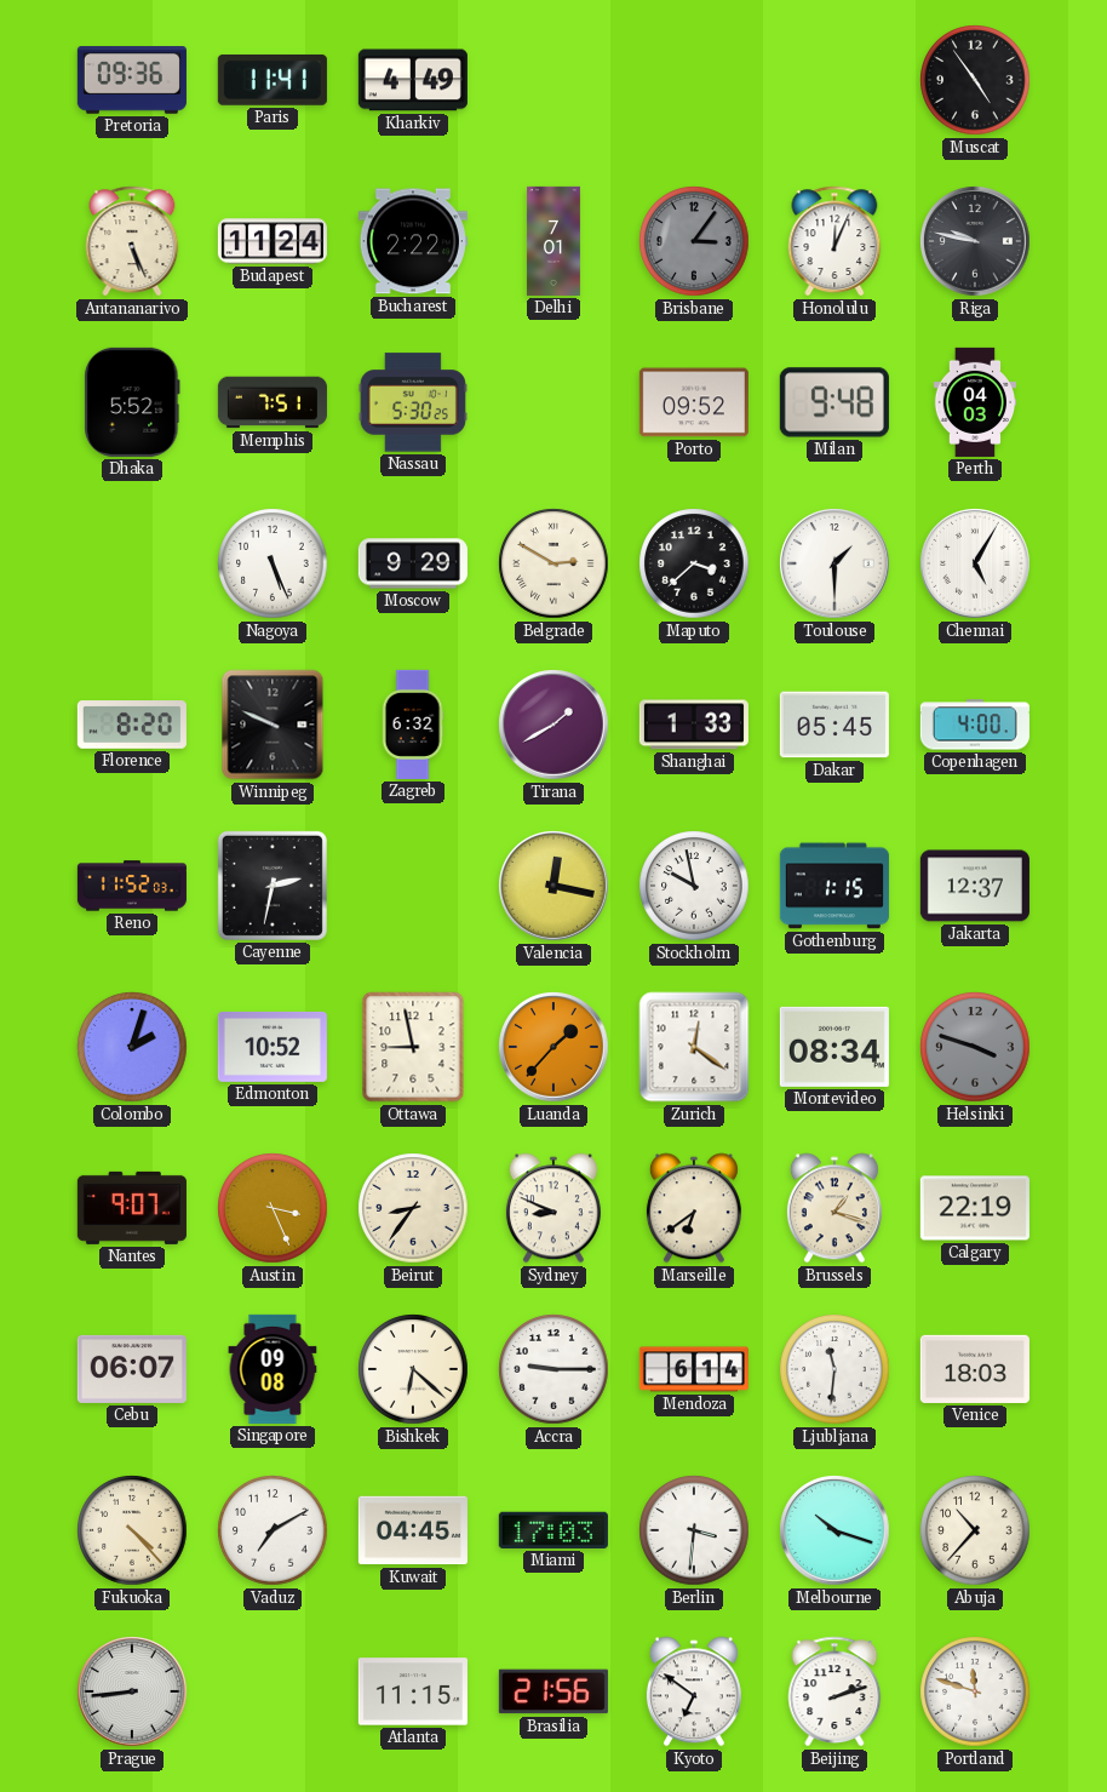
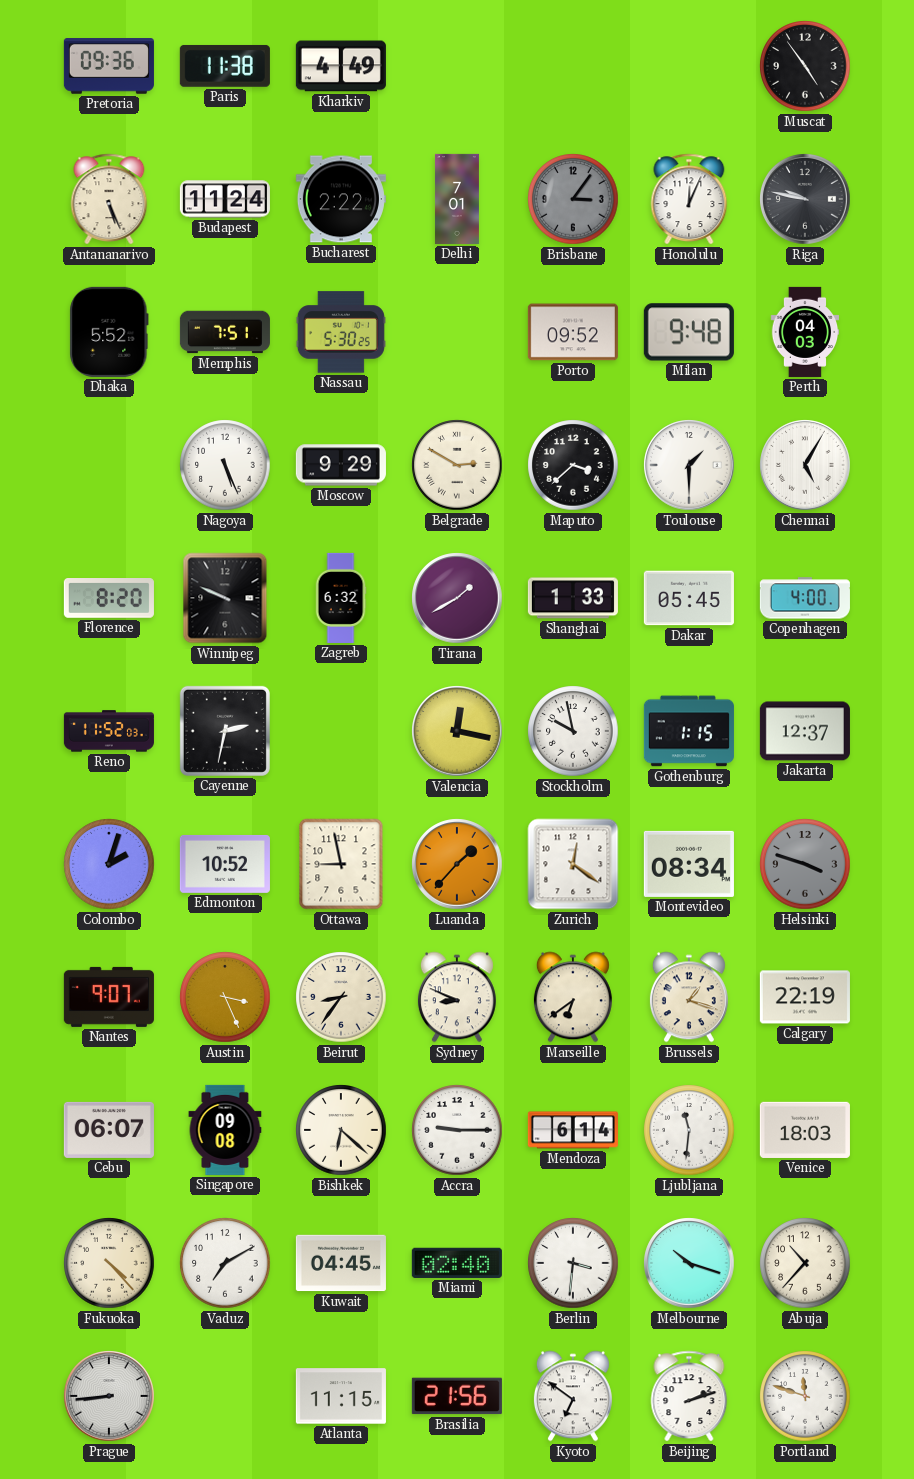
Paris: 11:41 -> 11:38
Miami: 17:03 -> 02:40
